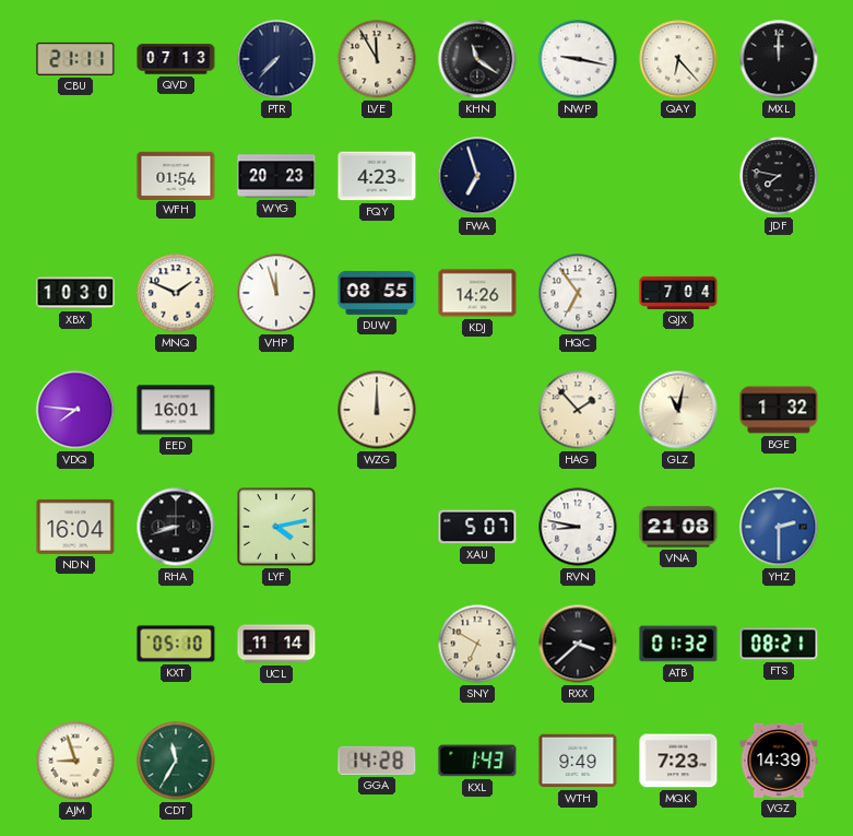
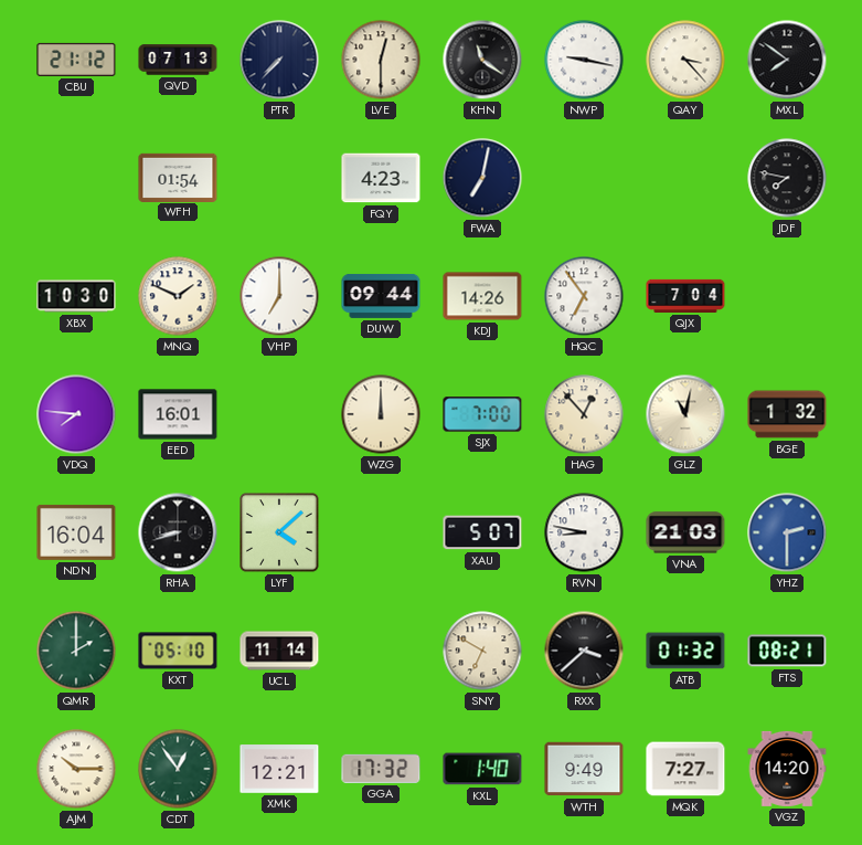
CBU: 21:11 -> 21:12
LVE: 11:55 -> 12:30
QAY: 6:23 -> 3:23
MXL: 12:00 -> 7:51
WYG: 20:23 -> none
FWA: 6:57 -> 7:02
VHP: 11:57 -> 7:00
DUW: 08:55 -> 09:44
SJX: none -> 7:00
HAG: 1:53 -> 12:53
LYF: 4:13 -> 4:08
VNA: 21:08 -> 21:03
QMR: none -> 2:00
AJM: 8:57 -> 10:15
CDT: 11:35 -> 12:54
XMK: none -> 12:21
GGA: 14:28 -> 17:32
KXL: 1:43 -> 1:40
MQK: 7:23 -> 7:27
VGZ: 14:39 -> 14:20
